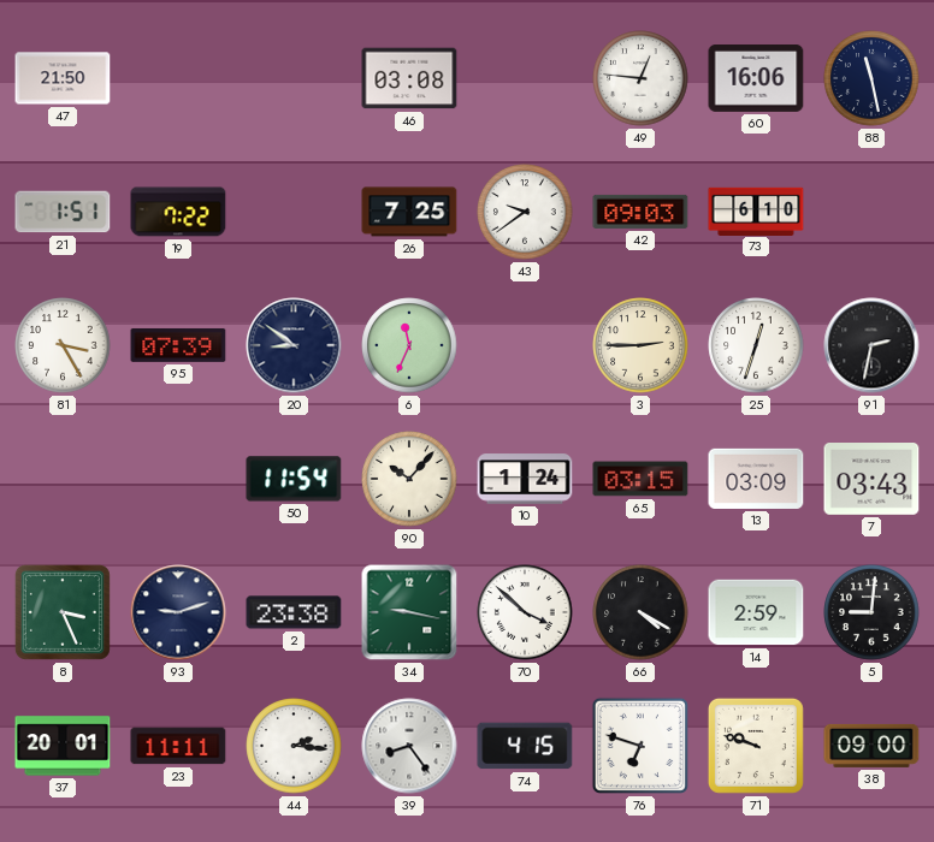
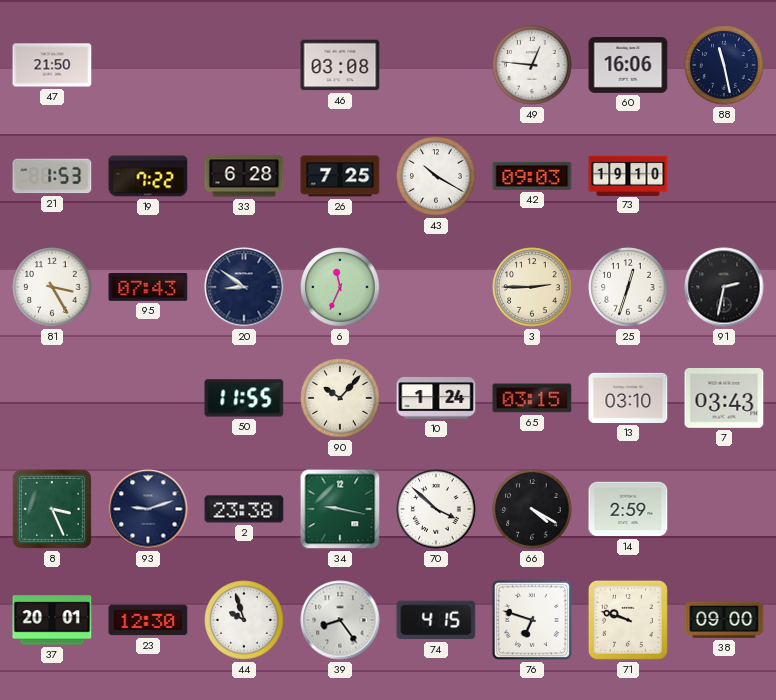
21: 1:51 -> 1:53
33: none -> 6:28
43: 9:39 -> 10:20
73: 6:10 -> 19:10
95: 07:39 -> 07:43
50: 11:54 -> 11:55
13: 03:09 -> 03:10
5: 9:01 -> none
23: 11:11 -> 12:30
44: 2:16 -> 9:57
